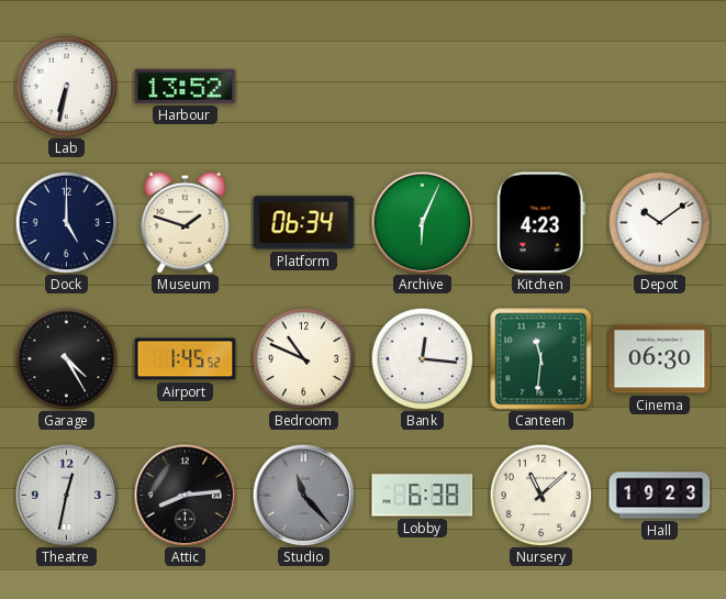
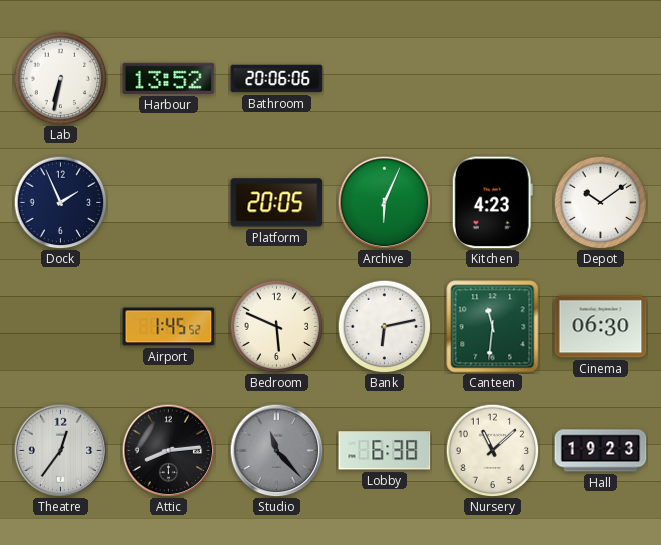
Bathroom: none -> 20:06
Dock: 5:00 -> 1:56
Museum: 1:48 -> none
Platform: 06:34 -> 20:05
Garage: 4:25 -> none
Bedroom: 10:49 -> 5:49
Bank: 12:16 -> 6:13
Theatre: 12:32 -> 12:36
